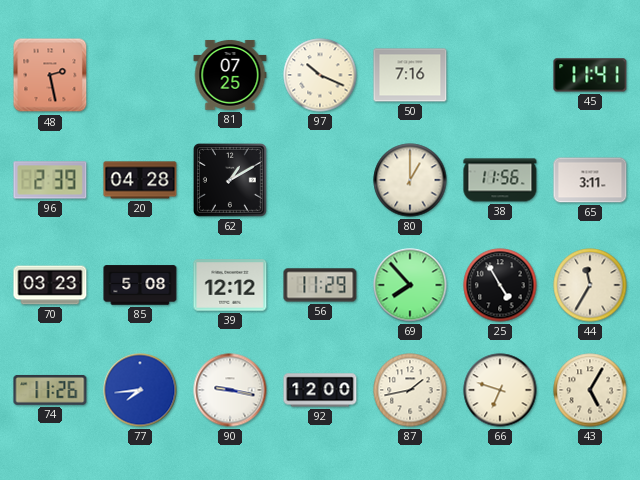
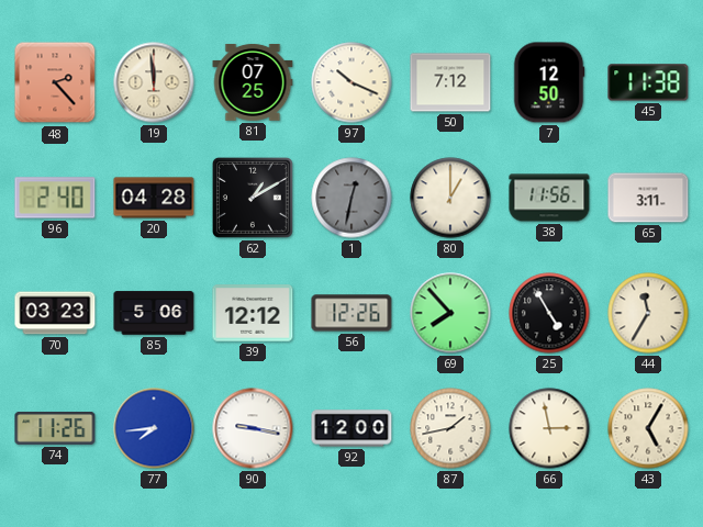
48: 2:28 -> 2:23
19: none -> 11:59
50: 7:16 -> 7:12
7: none -> 12:50
45: 11:41 -> 11:38
96: 2:39 -> 2:40
1: none -> 12:32
85: 5:08 -> 5:06
56: 11:29 -> 12:26
66: 6:48 -> 2:58
